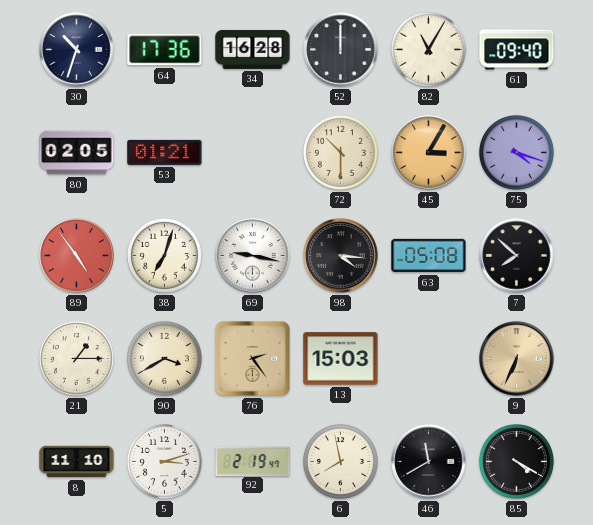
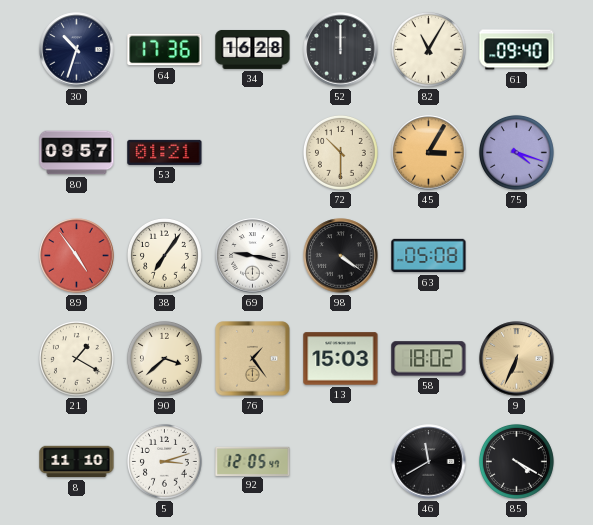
80: 02:05 -> 09:57
38: 7:03 -> 7:06
98: 4:16 -> 4:21
7: 7:52 -> none
21: 1:15 -> 1:20
90: 3:40 -> 3:38
76: 2:24 -> 1:24
58: none -> 18:02
92: 2:19 -> 12:05
6: 7:58 -> none
